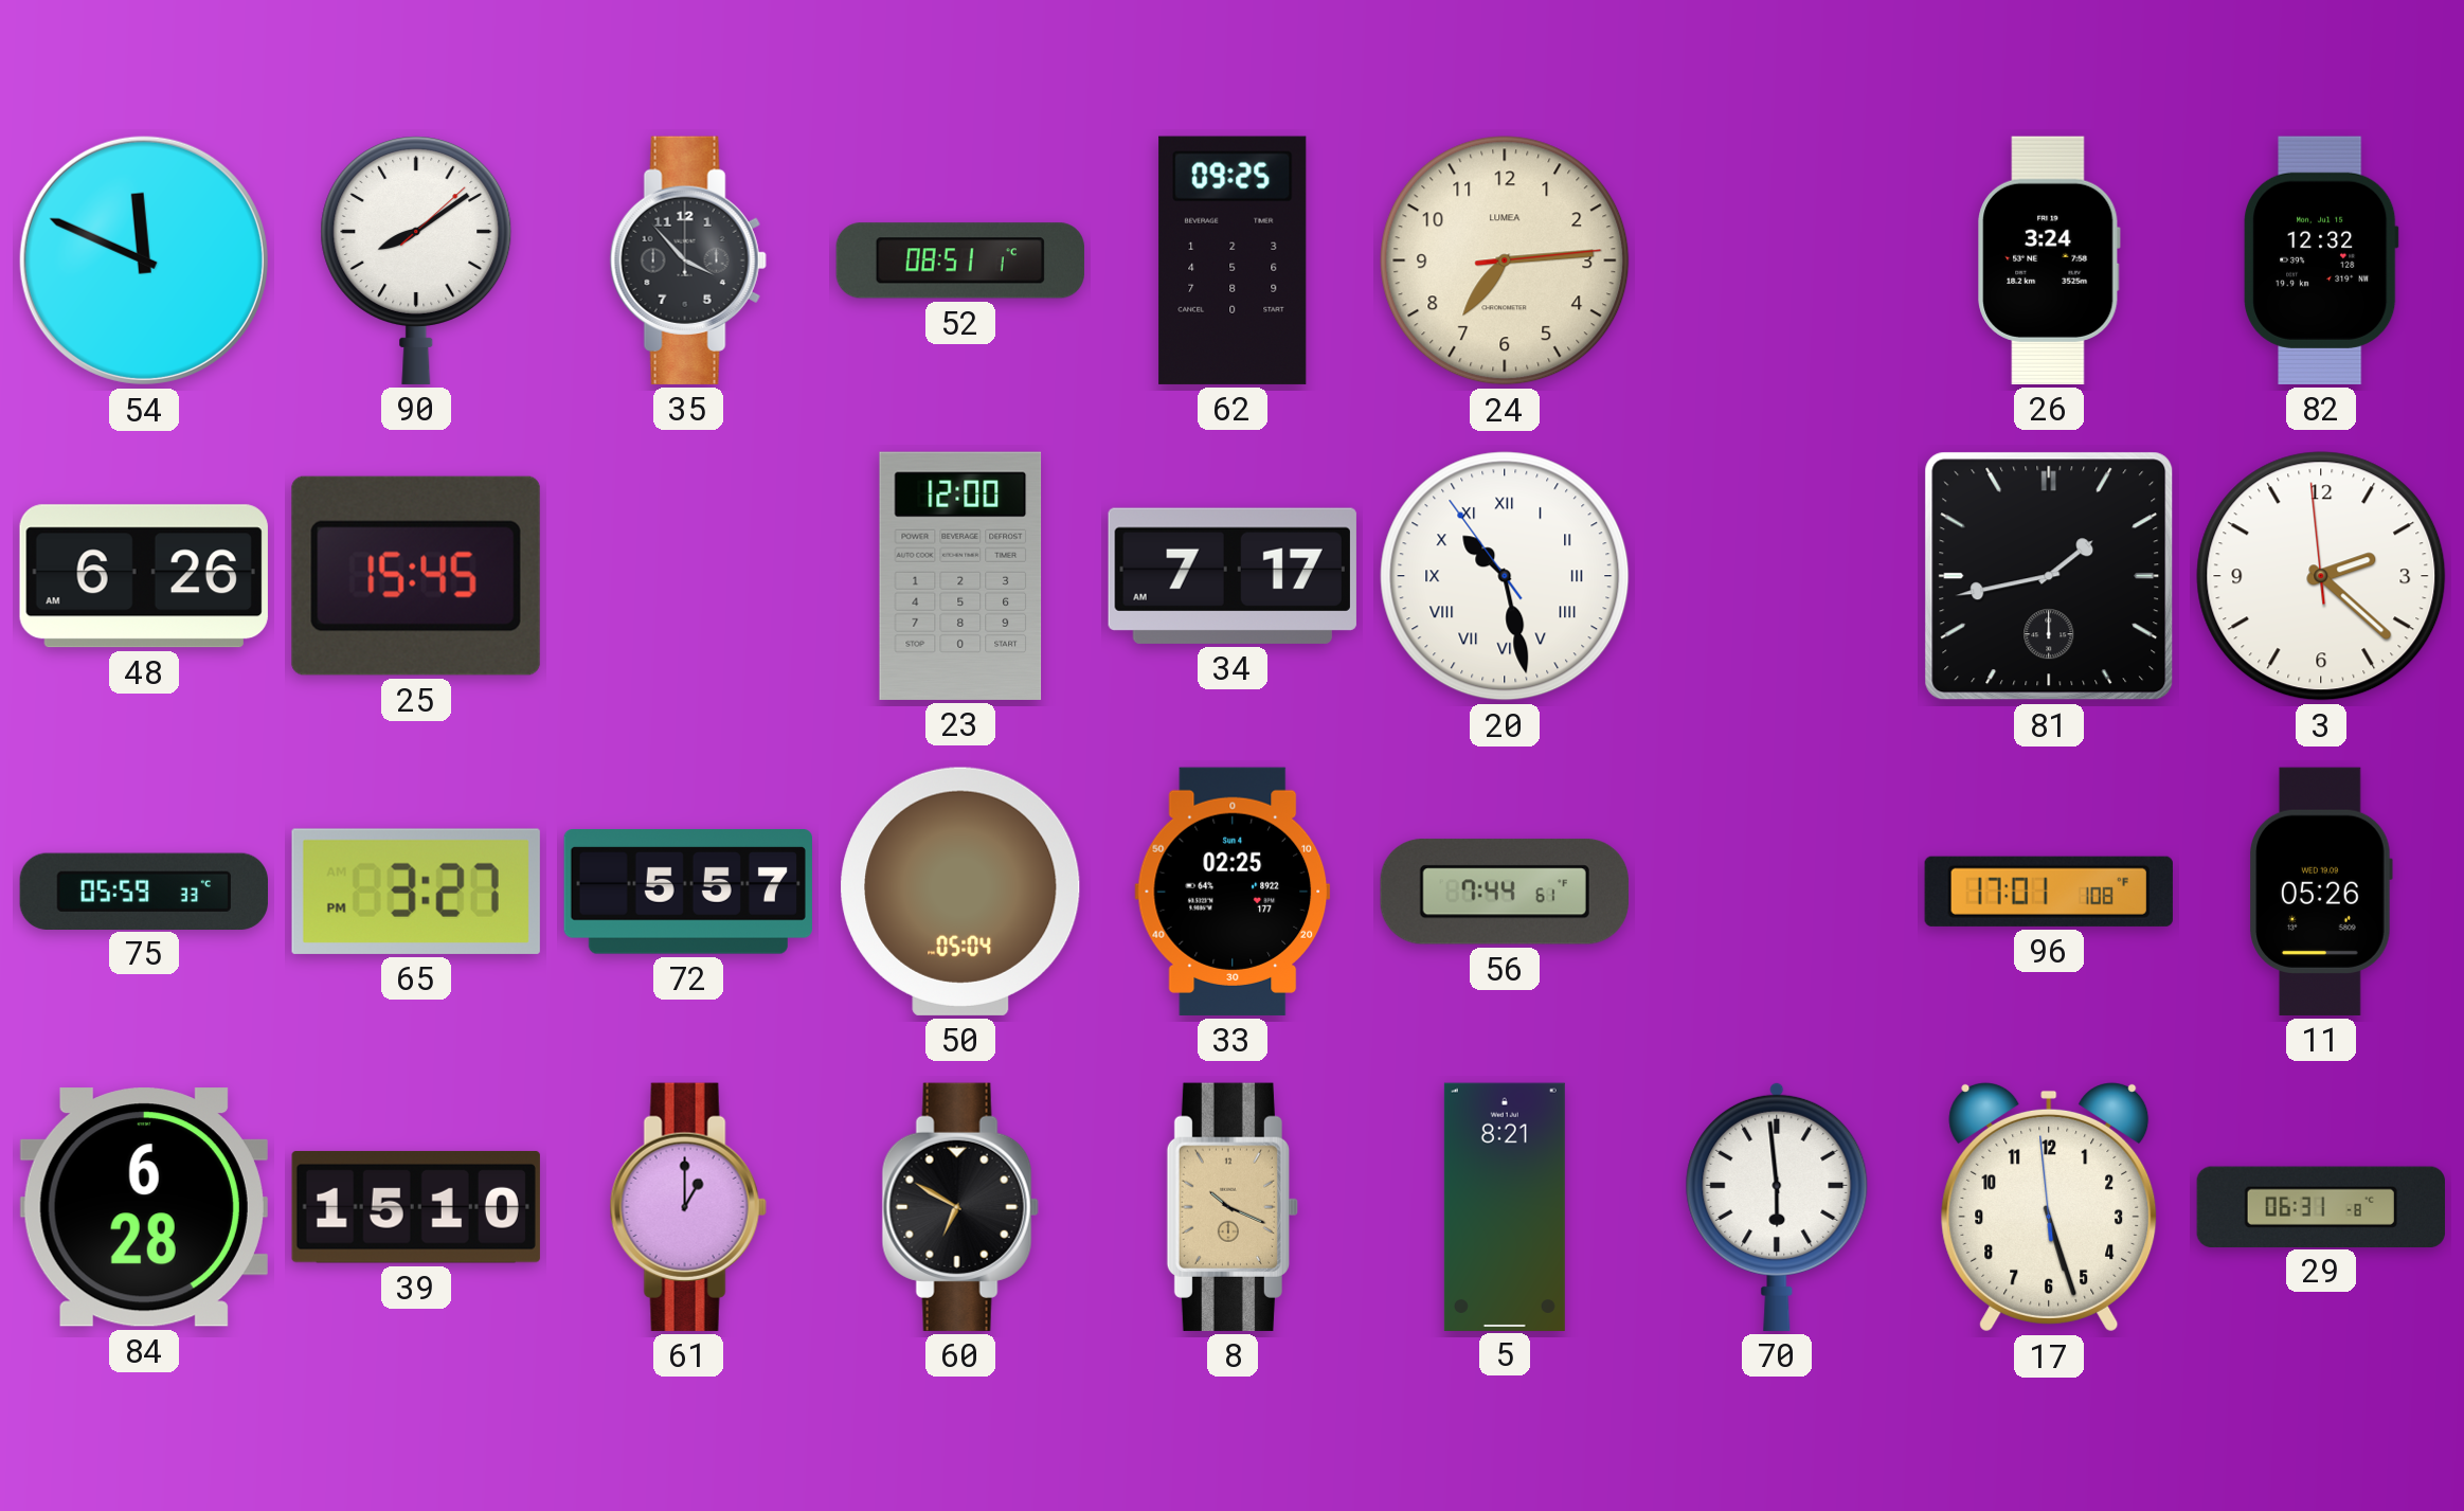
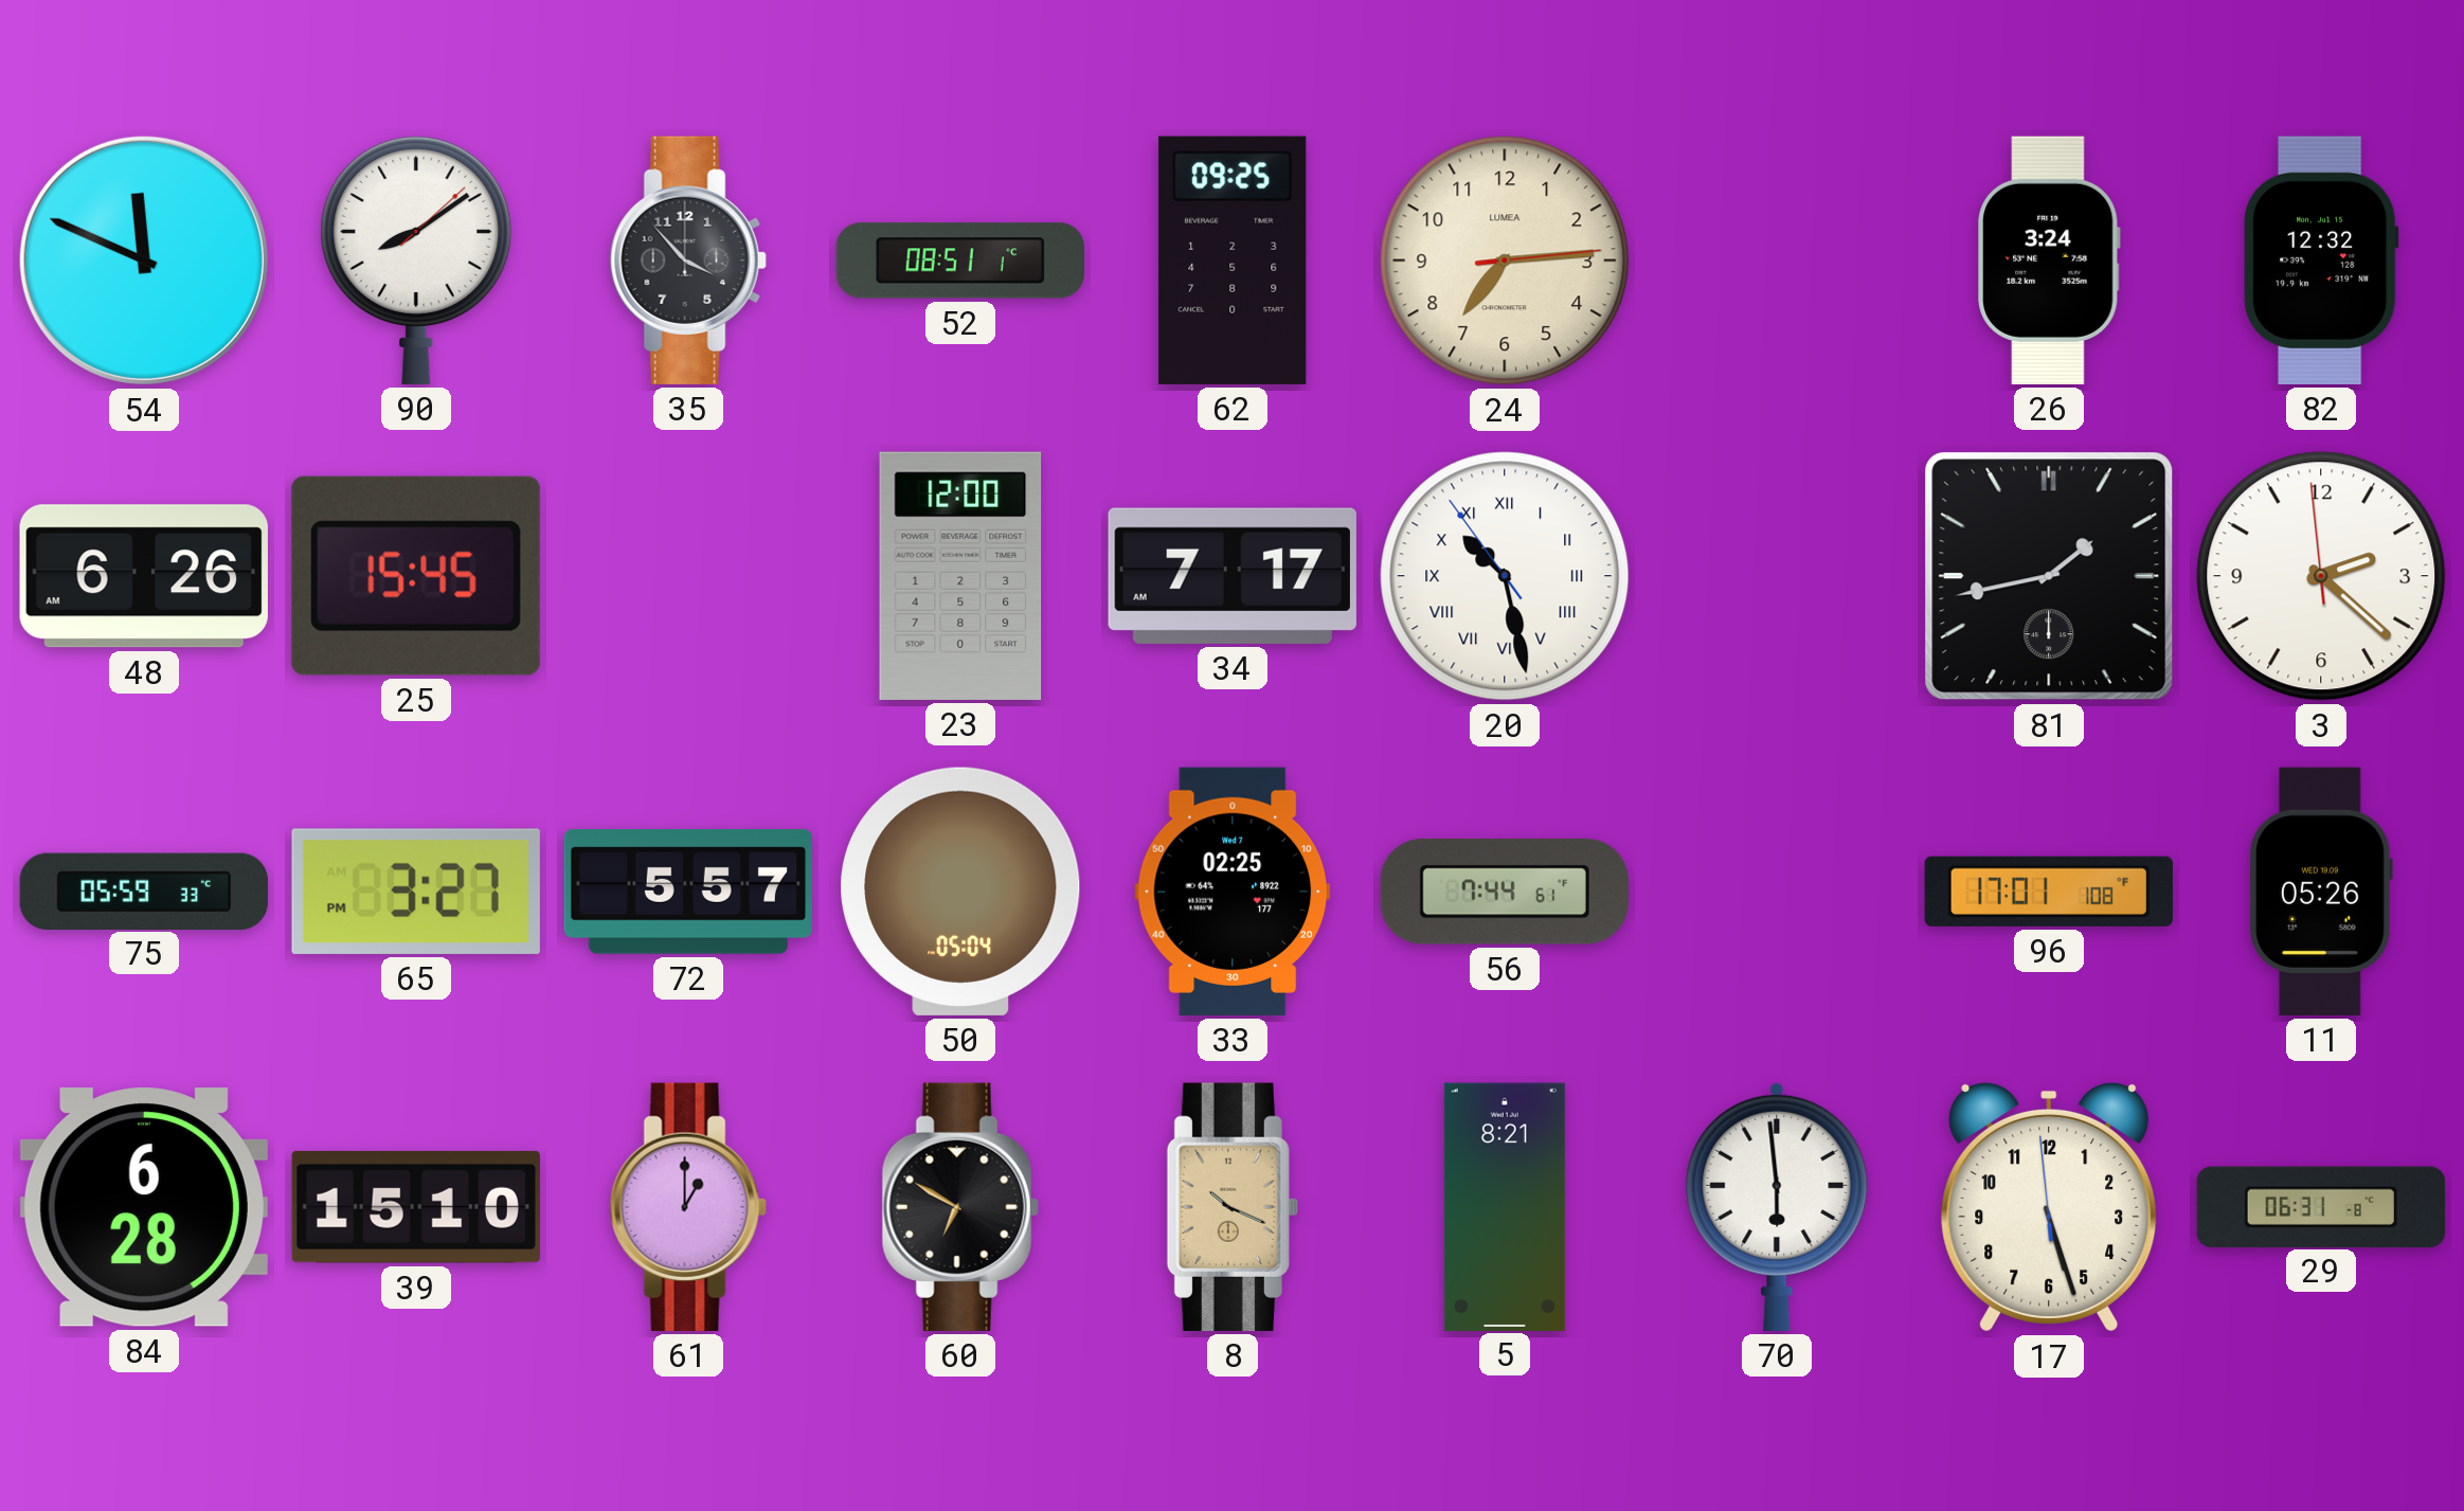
33 date: Sun 4 -> Wed 7
